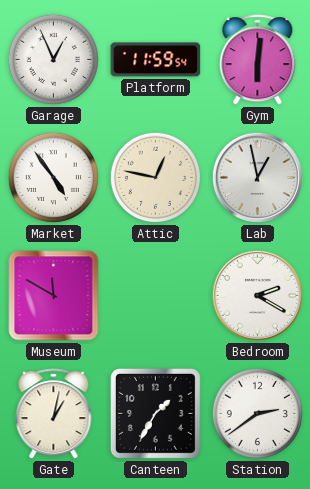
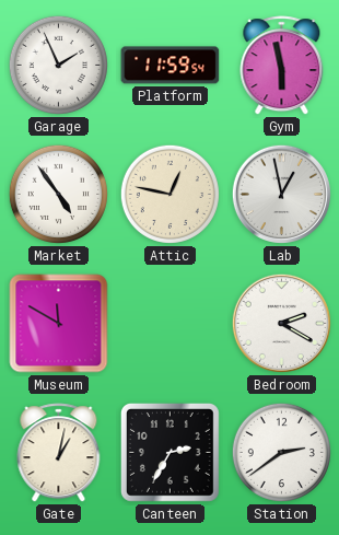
Garage: 12:56 -> 1:56
Gym: 6:01 -> 5:58
Canteen: 1:35 -> 2:35
